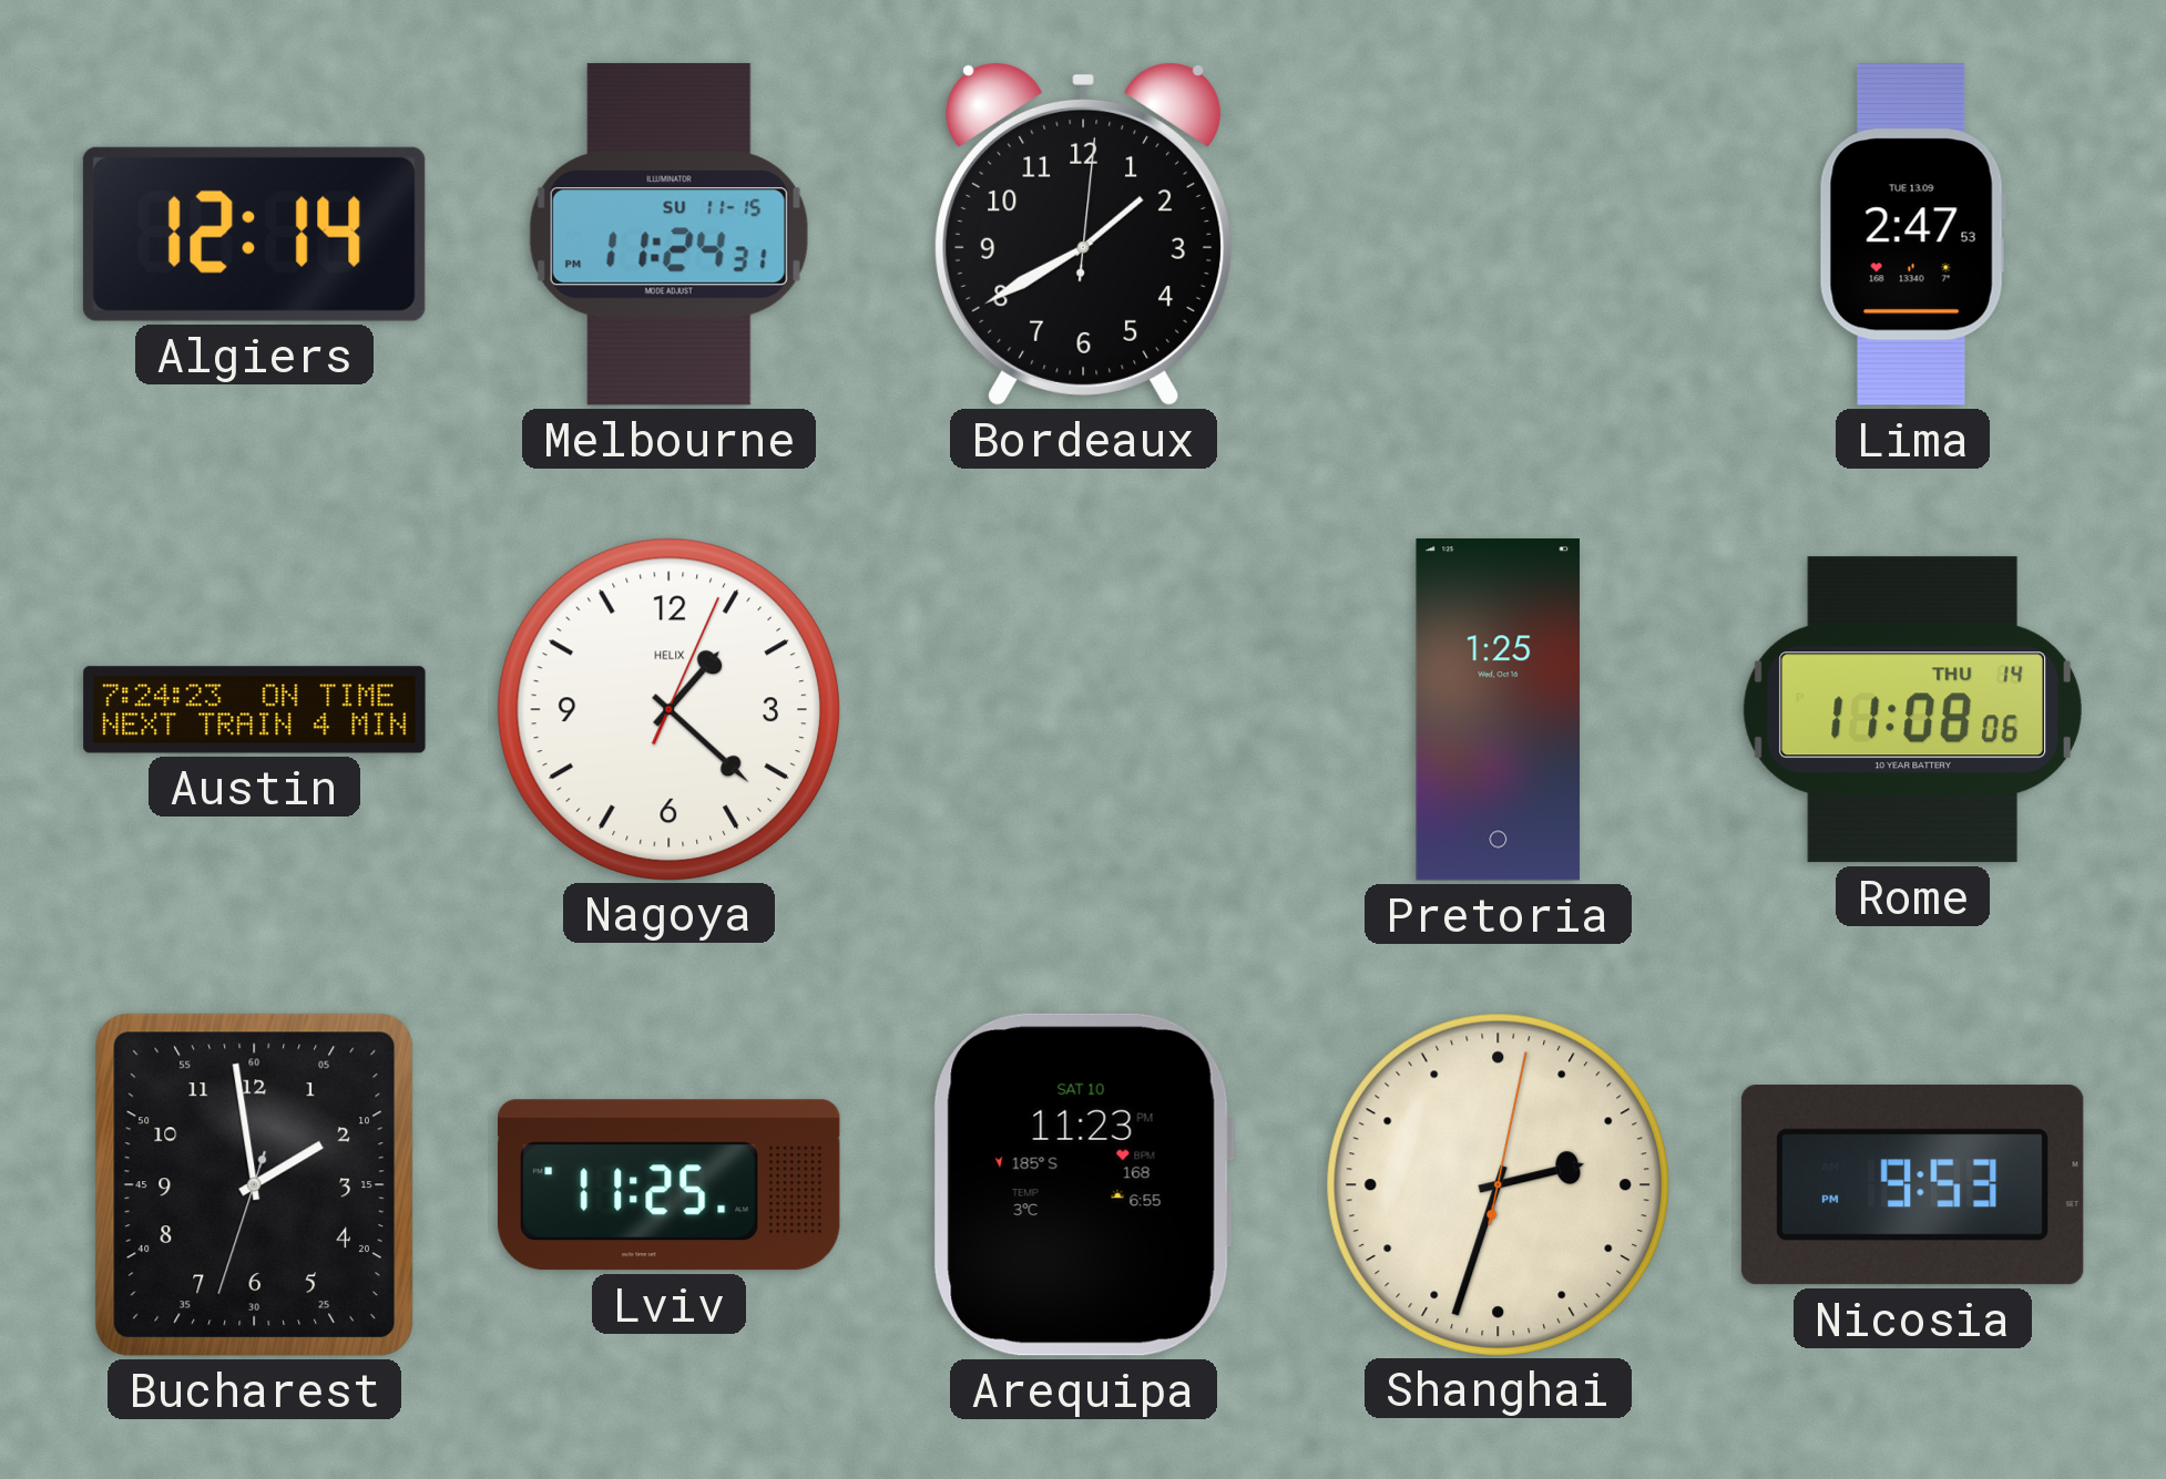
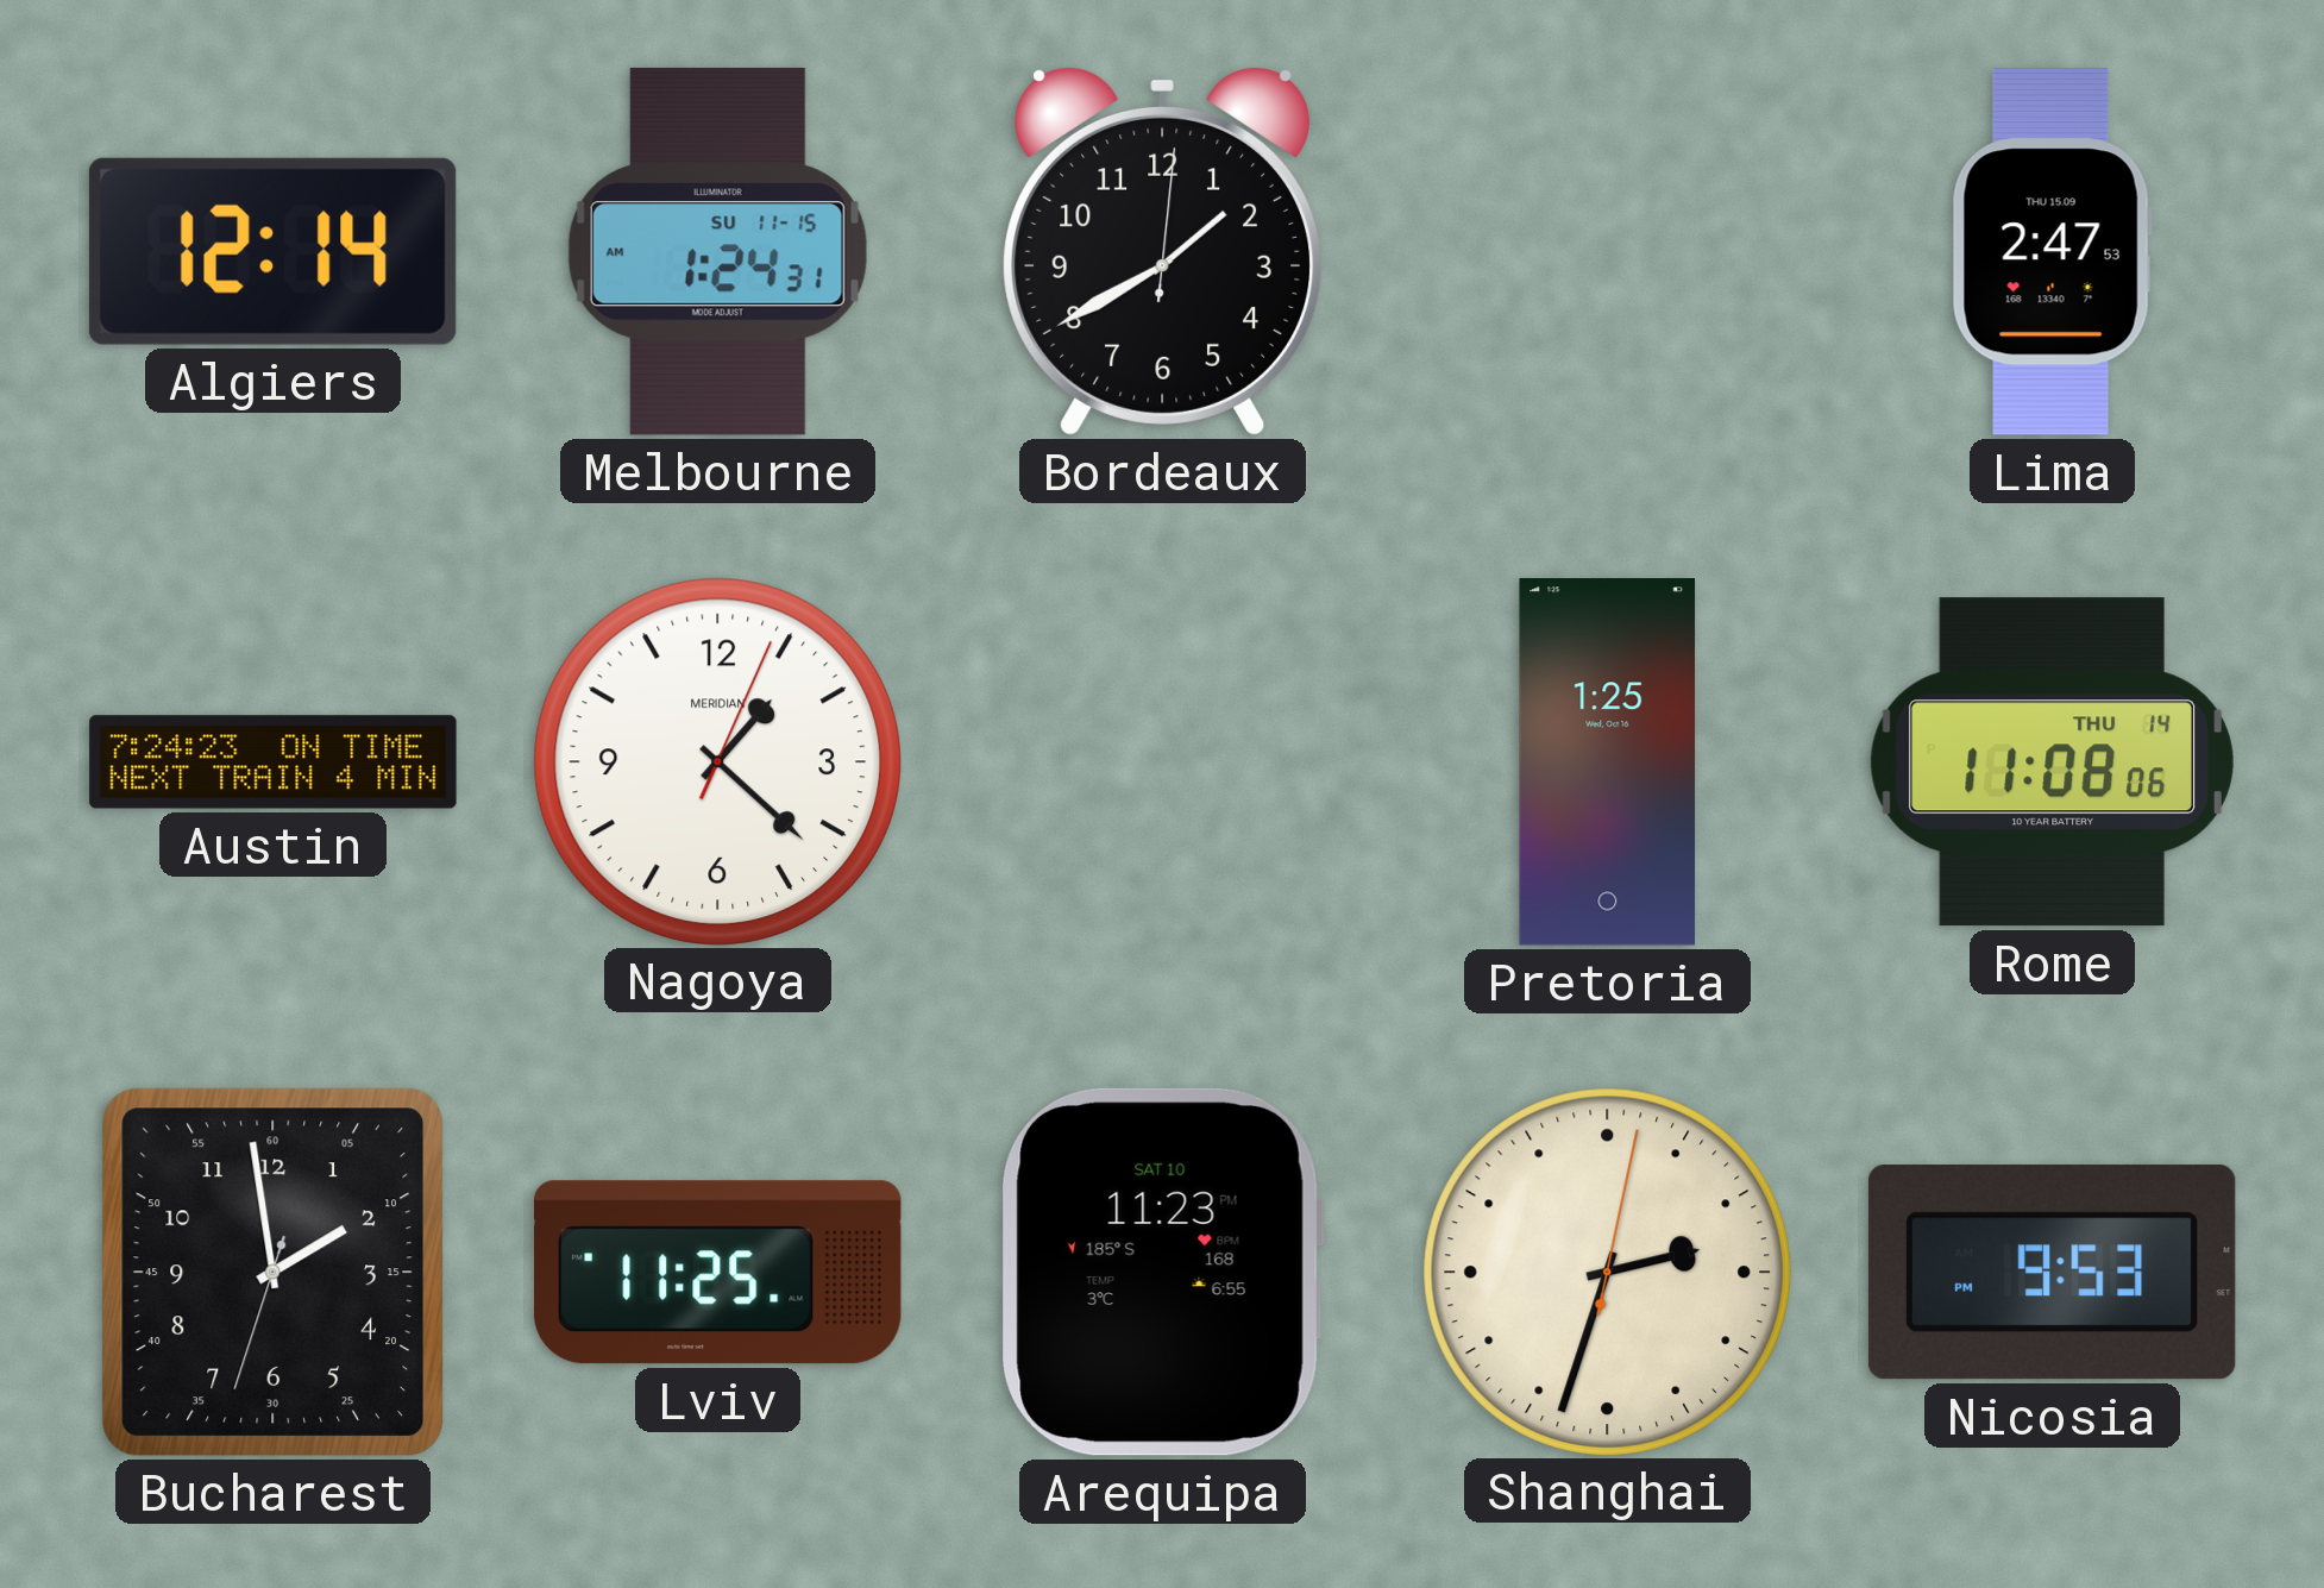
Melbourne: 11:24 -> 1:24
Lima date: TUE 13.09 -> THU 15.09
Nagoya brand: HELIX -> MERIDIAN
